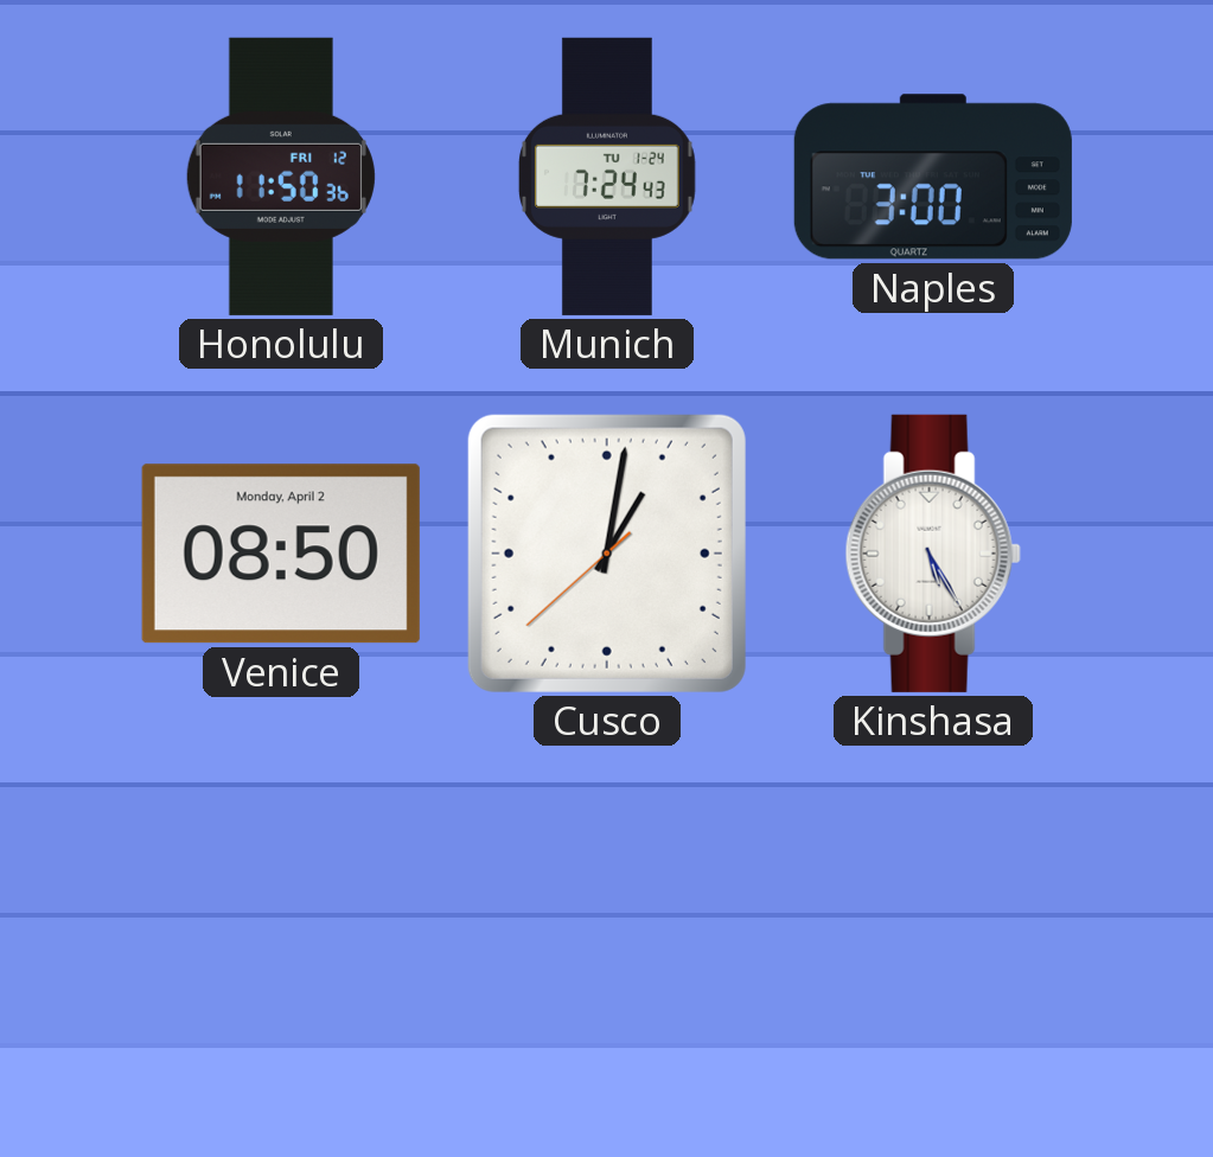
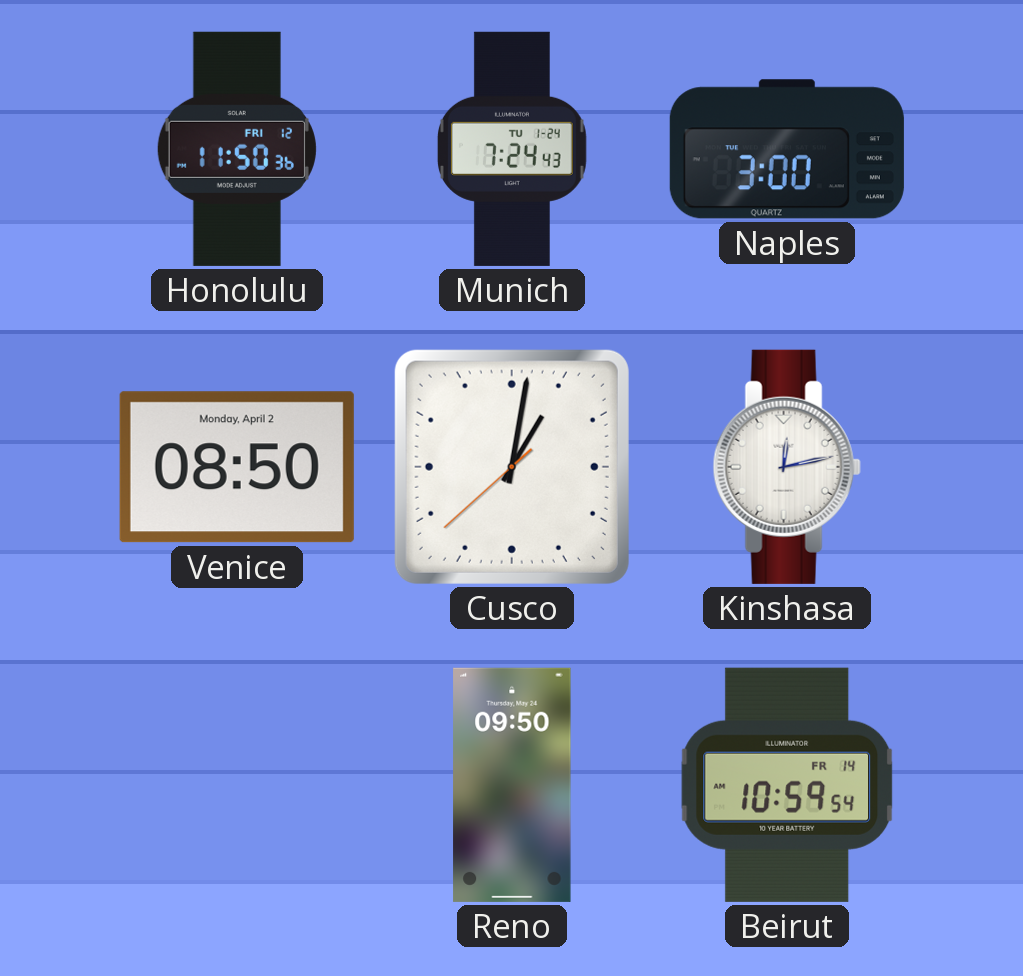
Kinshasa: 5:25 -> 12:13
Reno: none -> 09:50
Beirut: none -> 10:59
